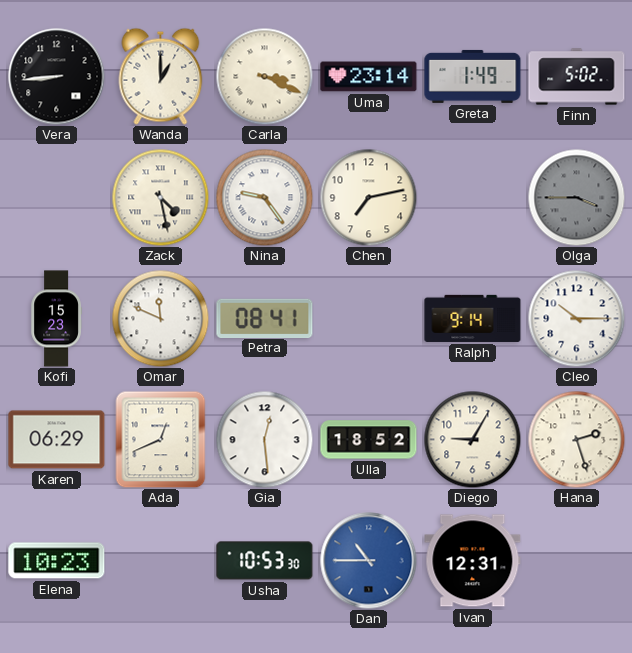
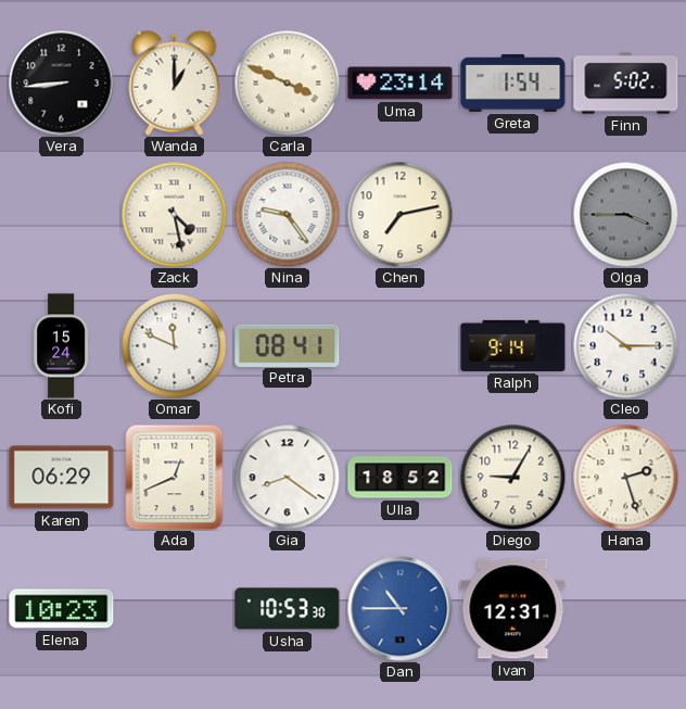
Carla: 3:19 -> 3:49
Greta: 1:49 -> 1:54
Kofi: 15:23 -> 15:24
Gia: 12:29 -> 8:21
